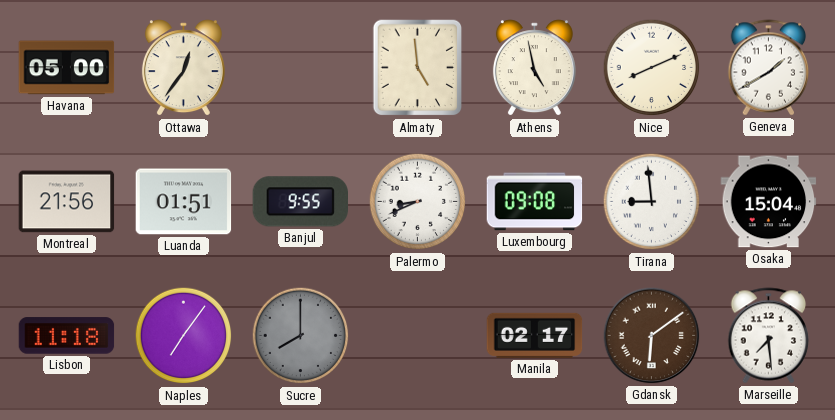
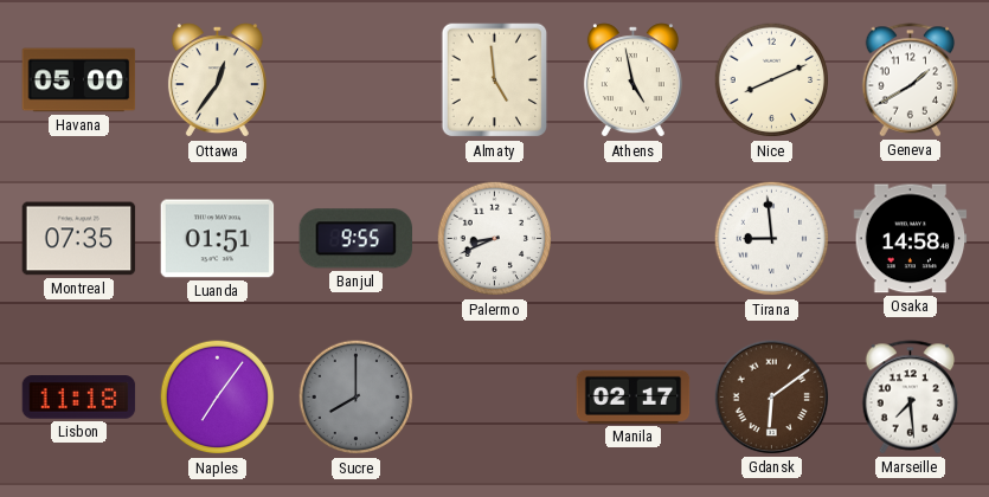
Montreal: 21:56 -> 07:35
Luxembourg: 09:08 -> none
Osaka: 15:04 -> 14:58
